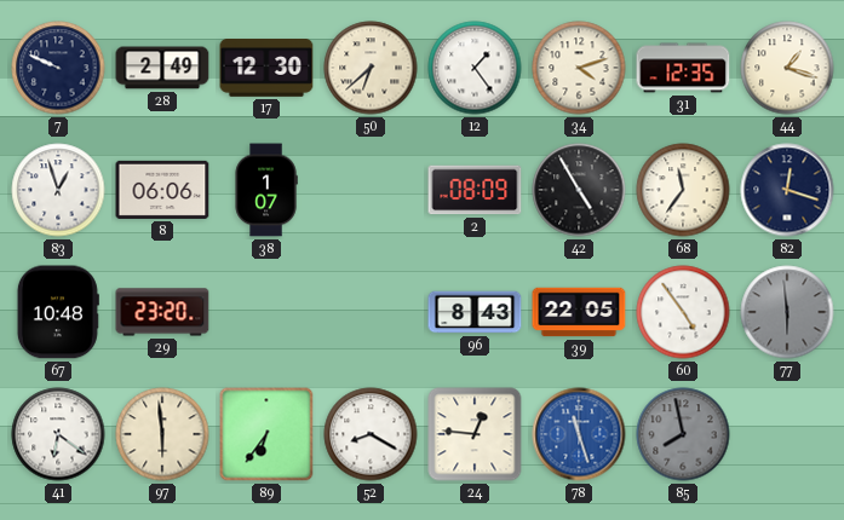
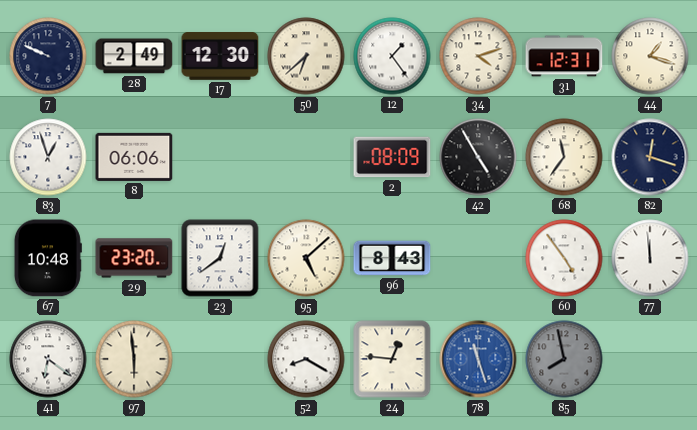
31: 12:35 -> 12:31
38: 1:07 -> none
23: none -> 12:39
95: none -> 5:08
39: 22:05 -> none
77: 5:59 -> 11:59
77 dial: grey -> white
89: 6:36 -> none
